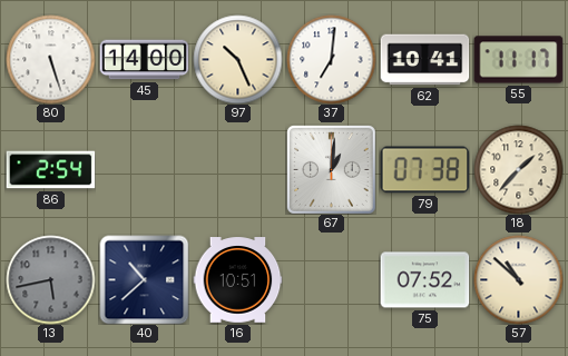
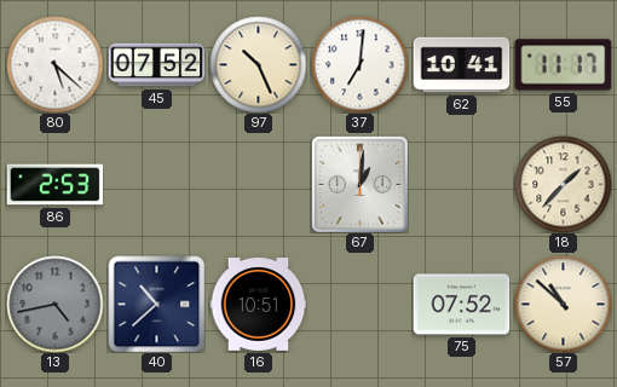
80: 5:27 -> 5:22
45: 14:00 -> 07:52
86: 2:54 -> 2:53
79: 07:38 -> none
13: 5:43 -> 4:43
